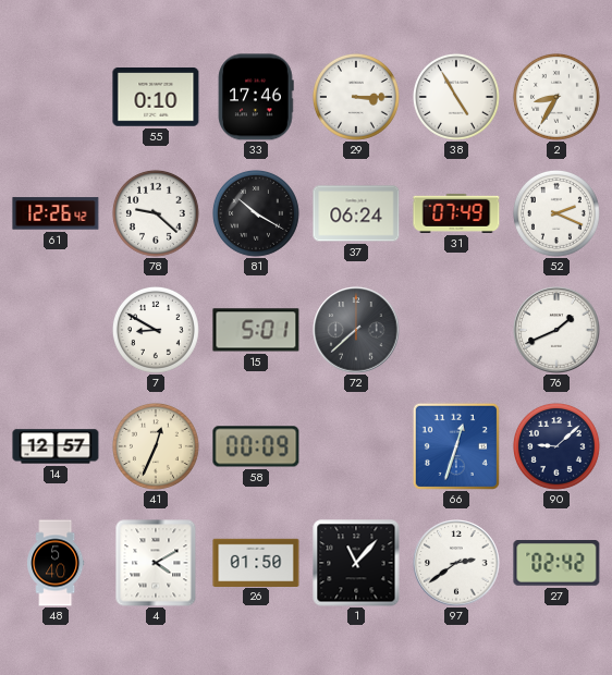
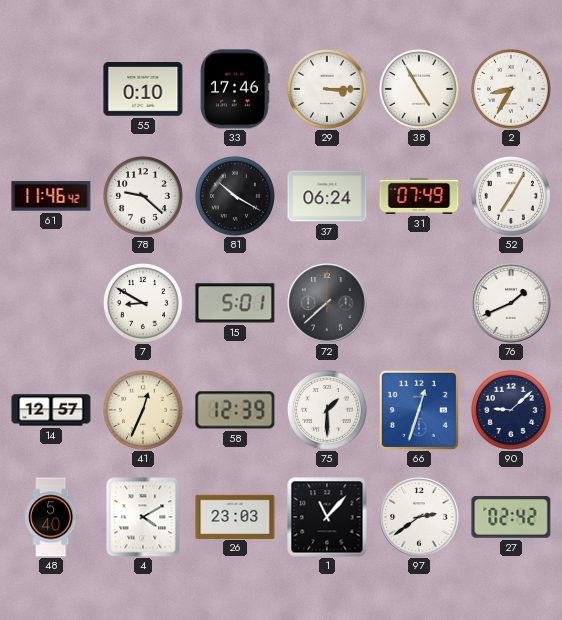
61: 12:26 -> 11:46
52: 2:19 -> 7:05
58: 00:09 -> 12:39
75: none -> 1:30
26: 01:50 -> 23:03
